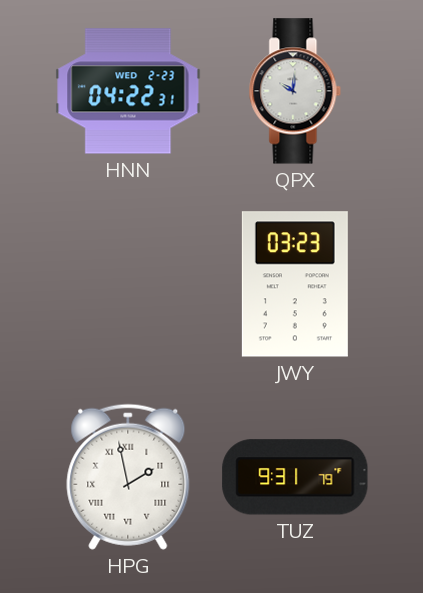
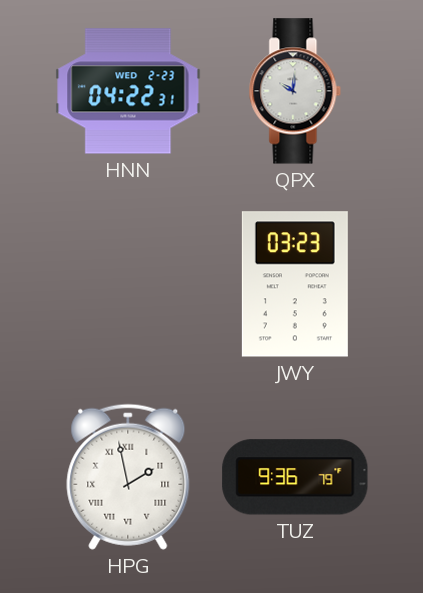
TUZ: 9:31 -> 9:36
